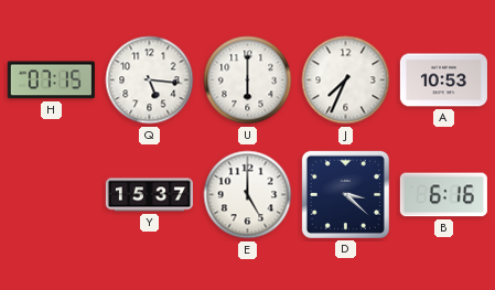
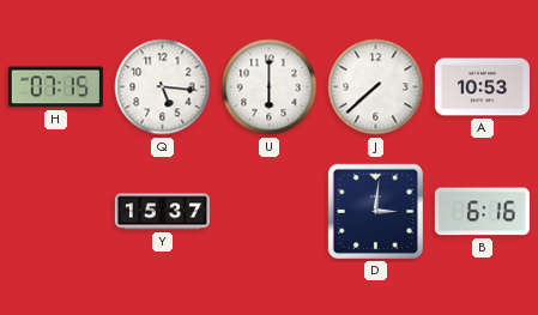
J: 7:34 -> 7:38
E: 5:00 -> none
D: 3:22 -> 3:01
